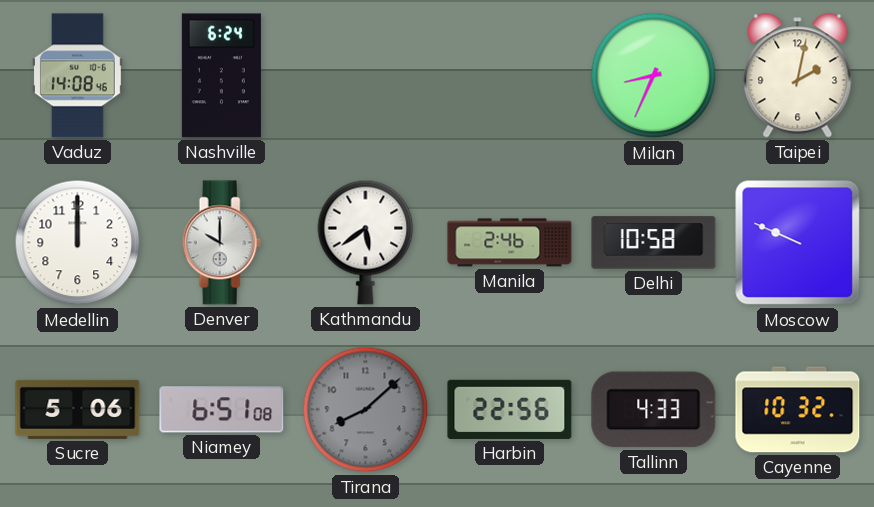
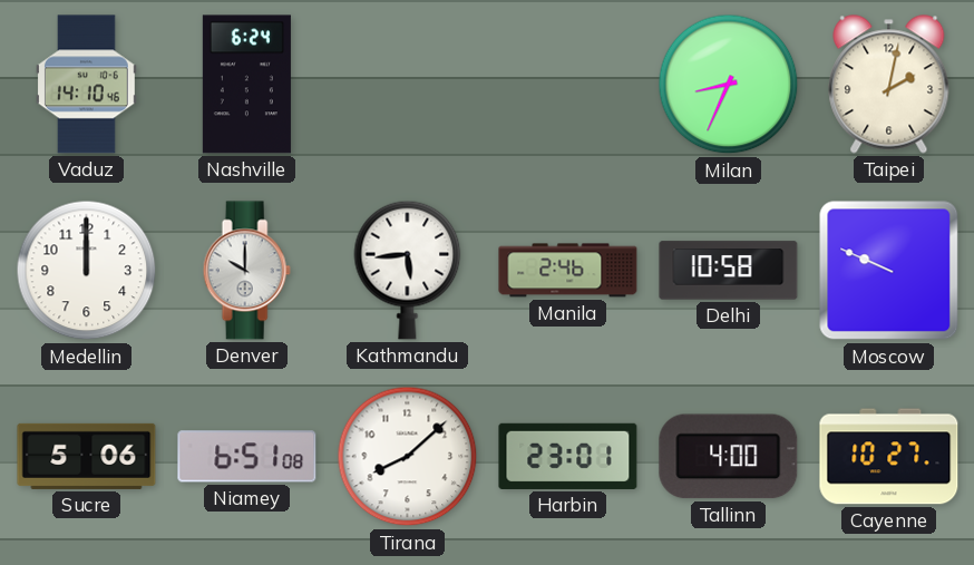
Vaduz: 14:08 -> 14:10
Kathmandu: 5:39 -> 5:44
Tirana dial: grey -> white
Harbin: 22:56 -> 23:01
Tallinn: 4:33 -> 4:00
Cayenne: 10:32 -> 10:27
